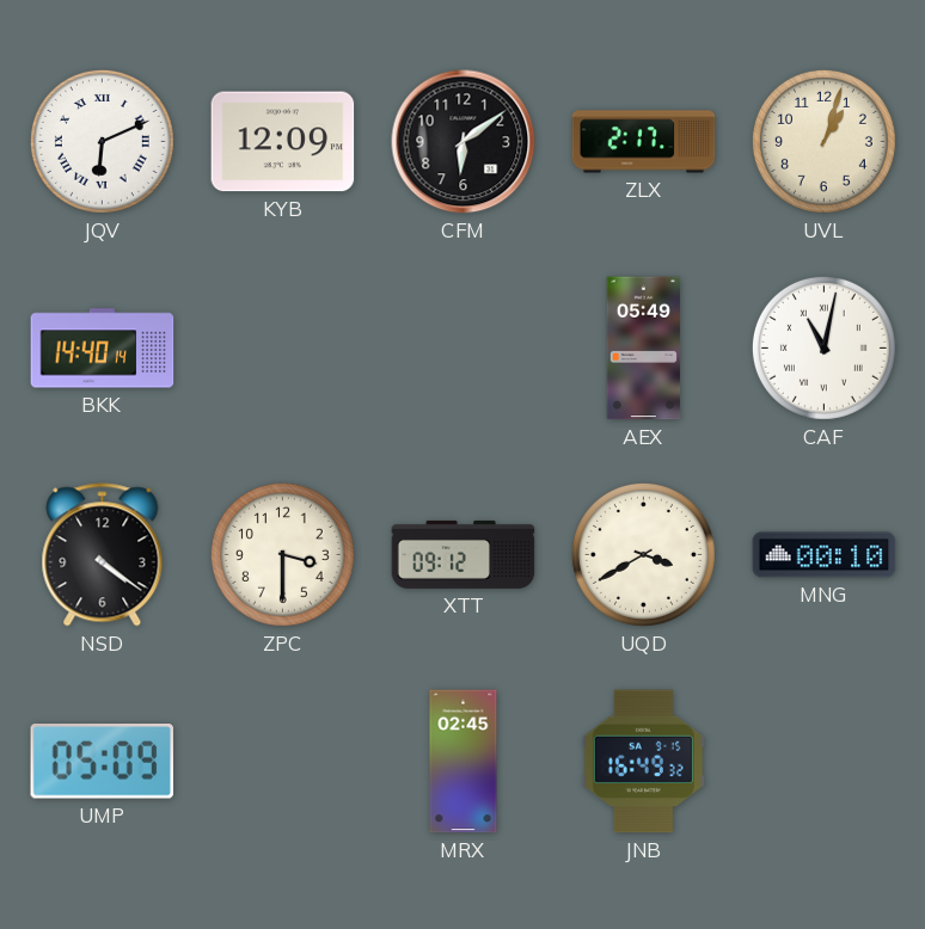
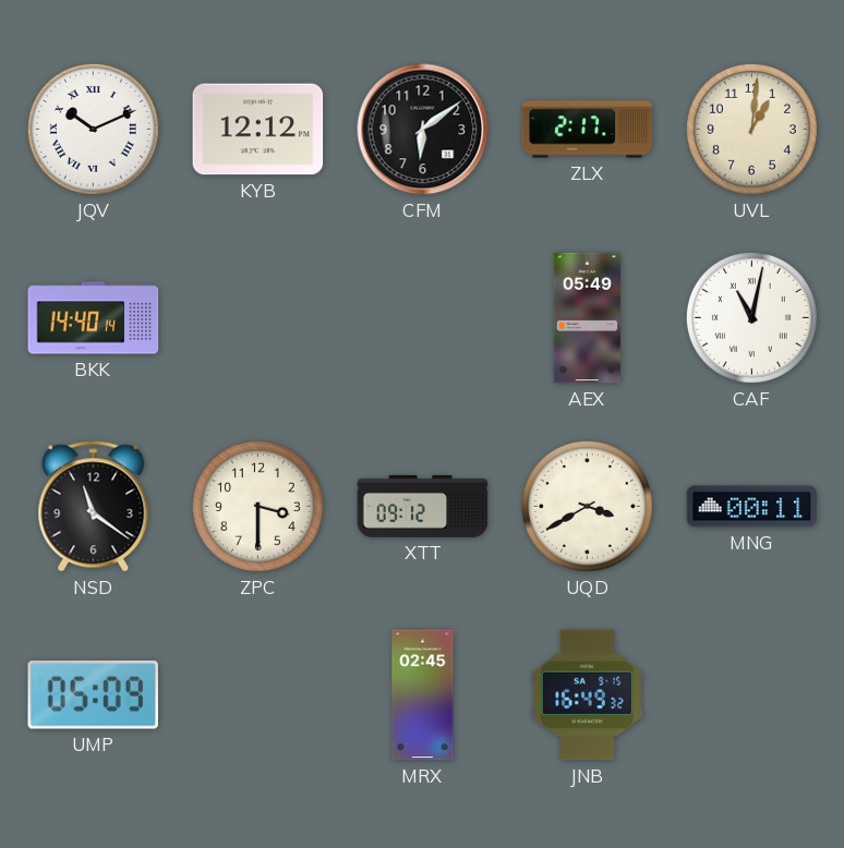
JQV: 6:11 -> 10:11
KYB: 12:09 -> 12:12
UVL: 1:03 -> 1:01
NSD: 4:21 -> 11:21
MNG: 00:10 -> 00:11
